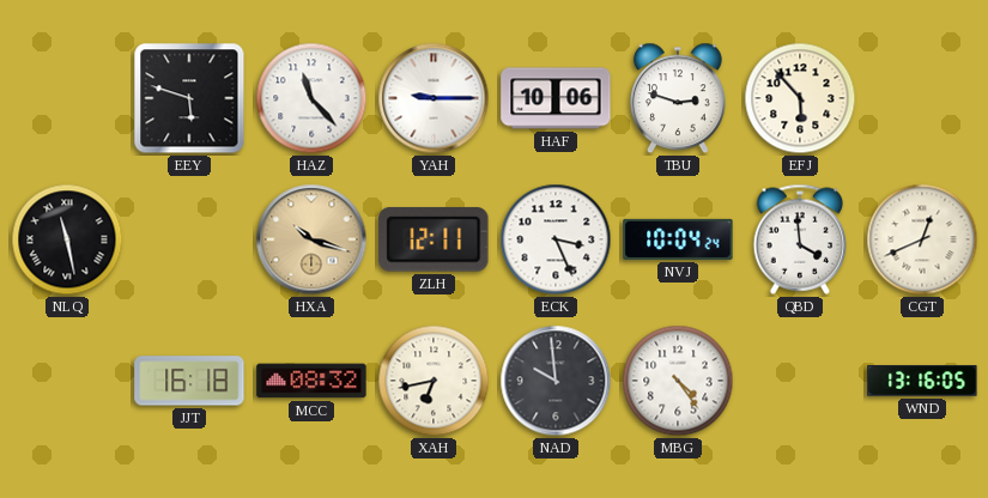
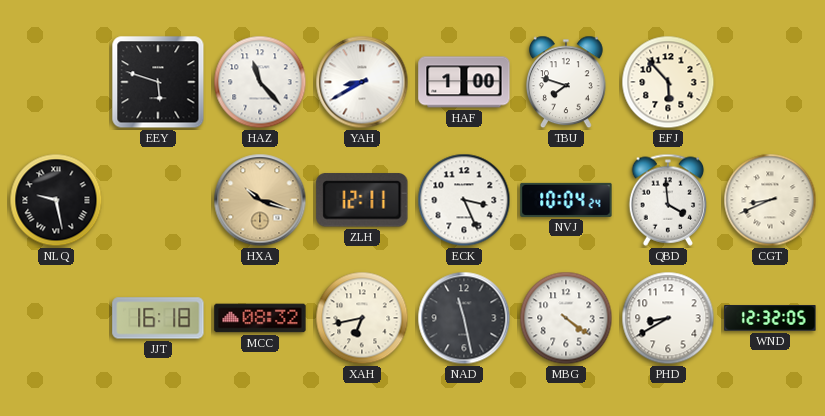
YAH: 9:15 -> 8:40
HAF: 10:06 -> 1:00
TBU: 2:48 -> 7:48
NLQ: 11:28 -> 9:28
CGT: 12:41 -> 8:41
NAD: 9:59 -> 11:28
MBG: 4:24 -> 4:21
PHD: none -> 8:40
WND: 13:16 -> 12:32
